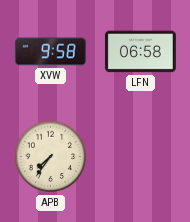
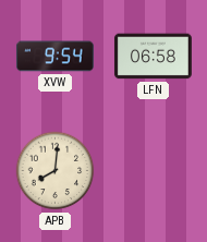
XVW: 9:58 -> 9:54
APB: 7:36 -> 8:01
